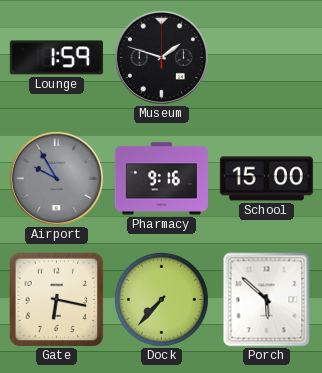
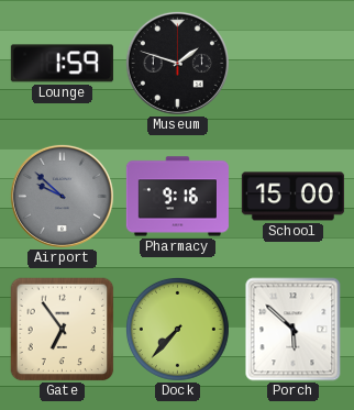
Airport: 9:55 -> 9:52
Gate: 6:17 -> 6:54
